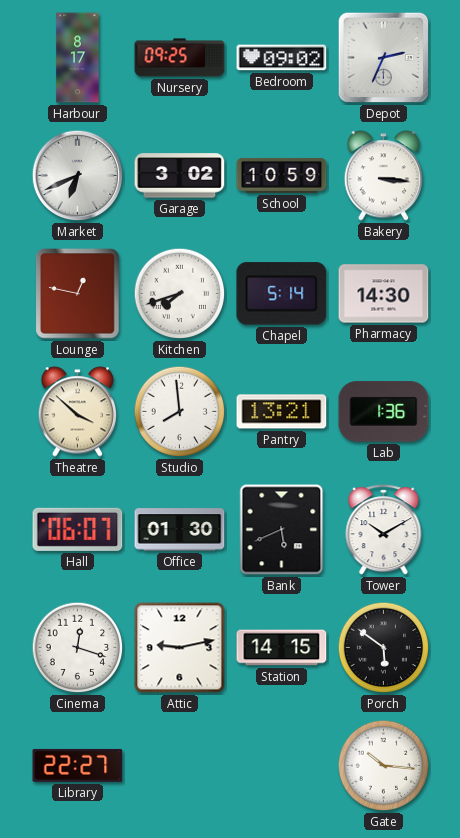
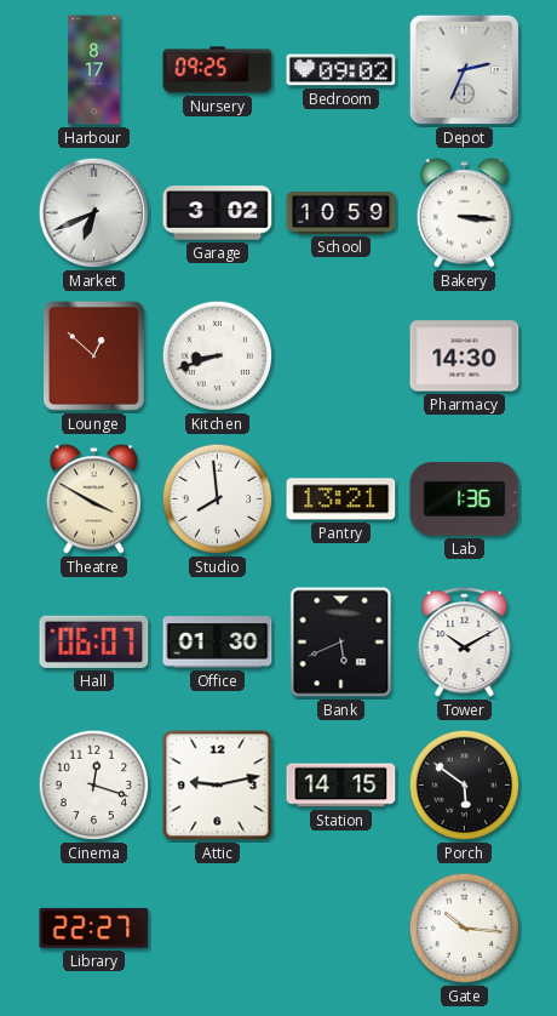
Lounge: 12:47 -> 12:52
Kitchen: 7:42 -> 8:42
Chapel: 5:14 -> none
Theatre: 3:52 -> 3:50
